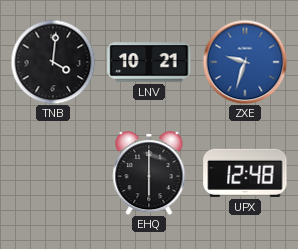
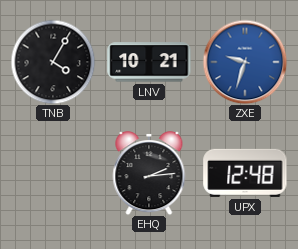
TNB: 4:01 -> 4:05
EHQ: 6:00 -> 2:14
